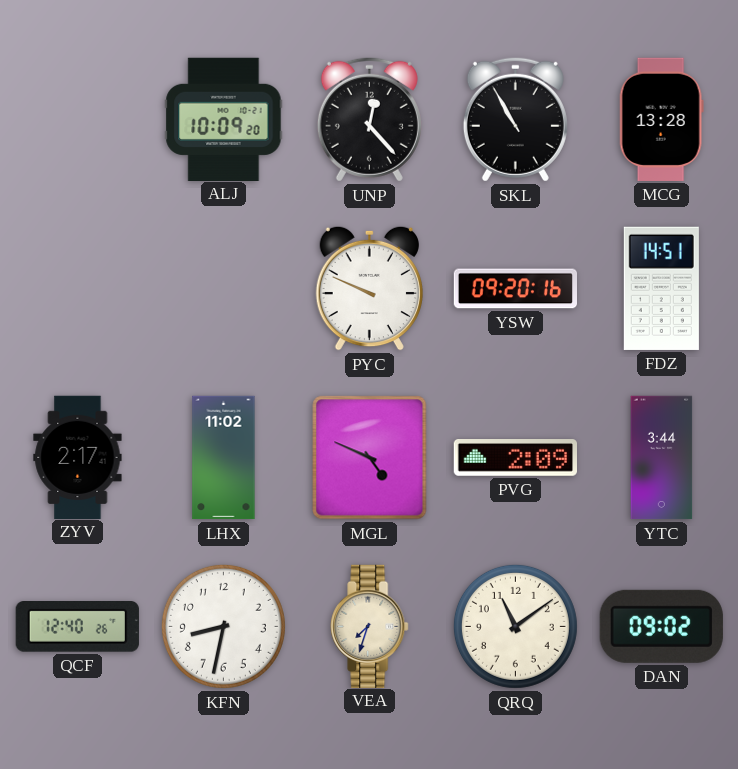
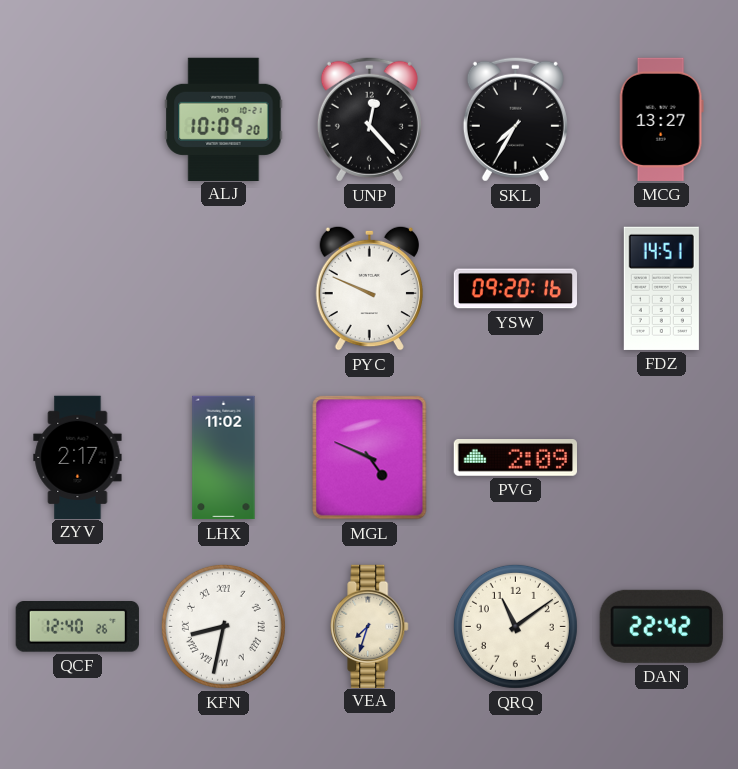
SKL: 10:55 -> 7:35
MCG: 13:28 -> 13:27
YTC: 3:44 -> none
KFN numerals: Arabic -> Roman
DAN: 09:02 -> 22:42
